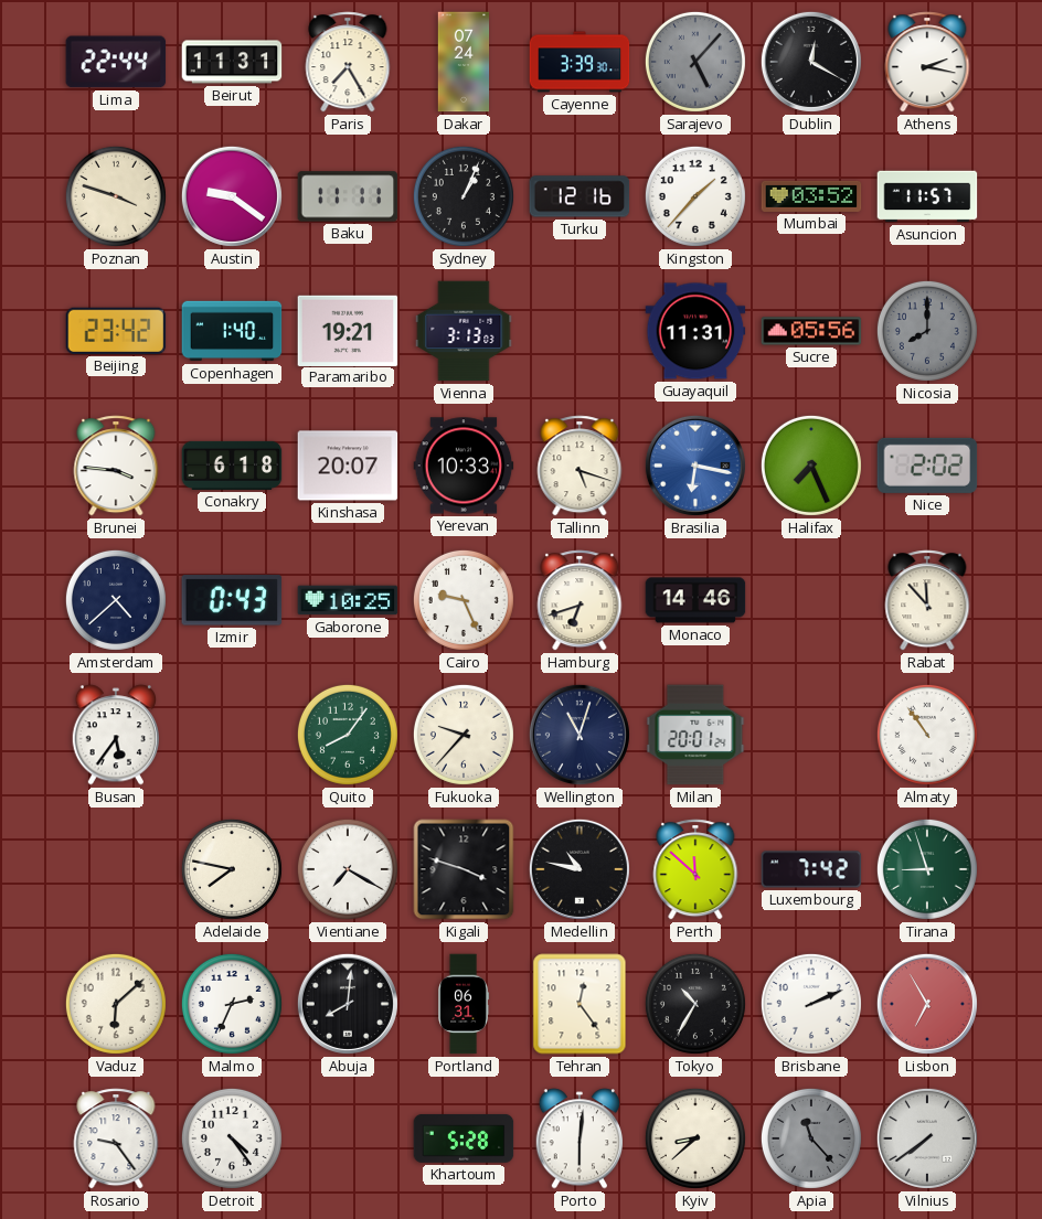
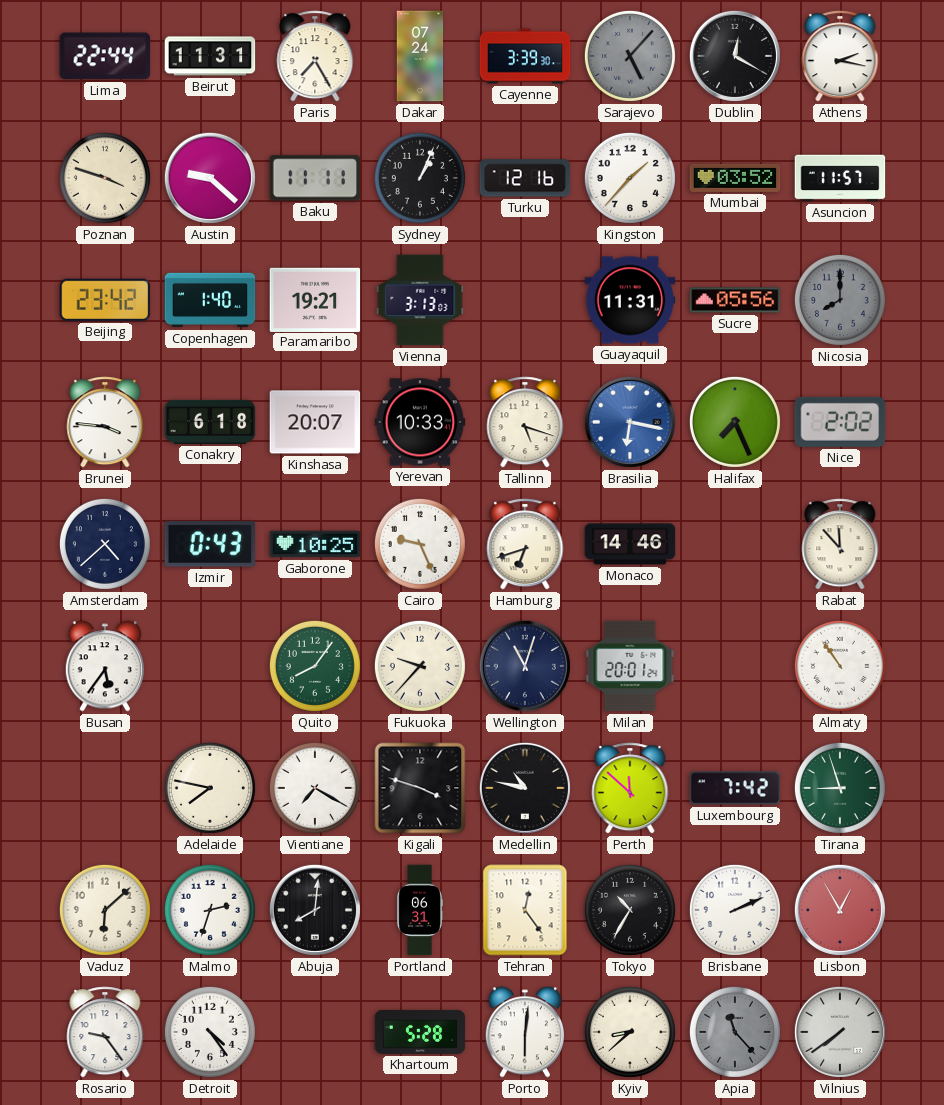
Austin: 9:21 -> 9:22
Malmo: 2:34 -> 2:33
Lisbon: 6:55 -> 12:55
